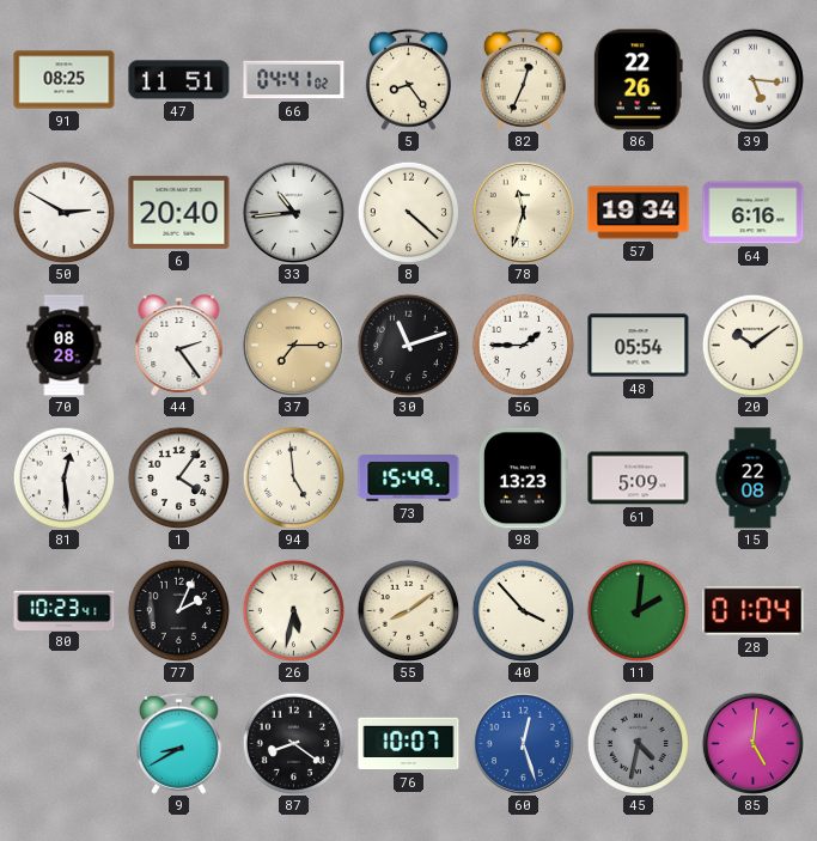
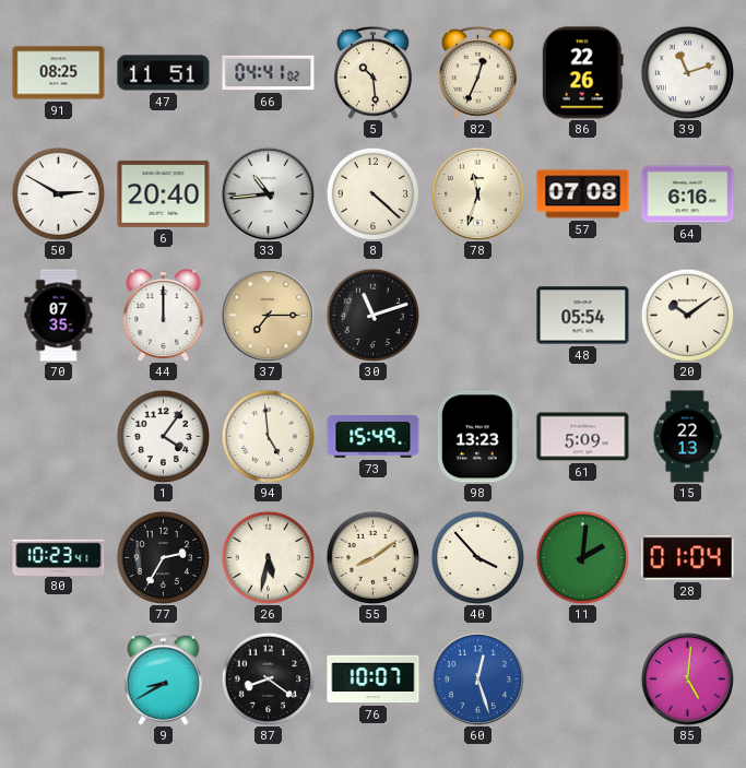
5: 8:24 -> 10:29
39: 5:16 -> 11:12
57: 19:34 -> 07:08
70: 08:28 -> 07:35
44: 2:24 -> 12:00
56: 1:45 -> none
81: 12:29 -> none
15: 22:08 -> 22:13
77: 2:04 -> 2:35
45: 4:32 -> none
